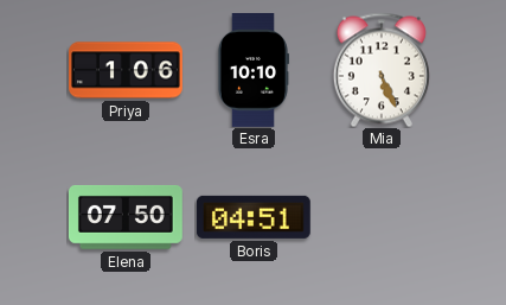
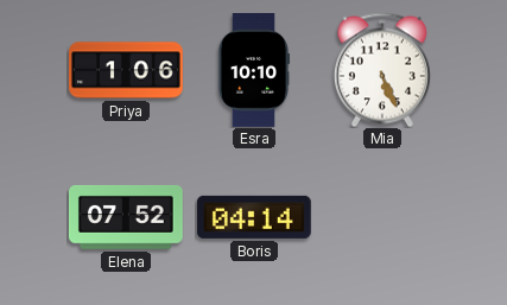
Elena: 07:50 -> 07:52
Boris: 04:51 -> 04:14
